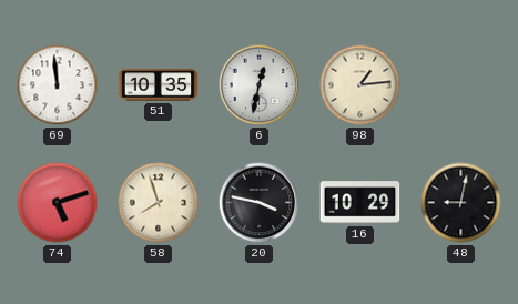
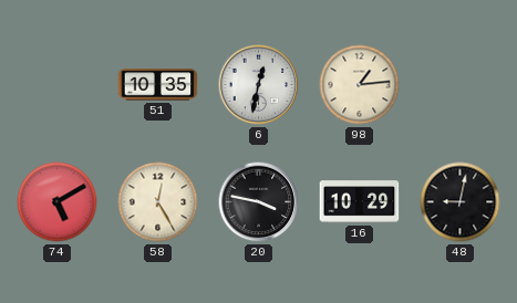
69: 11:59 -> none
74: 5:12 -> 5:10
58: 7:57 -> 12:25
